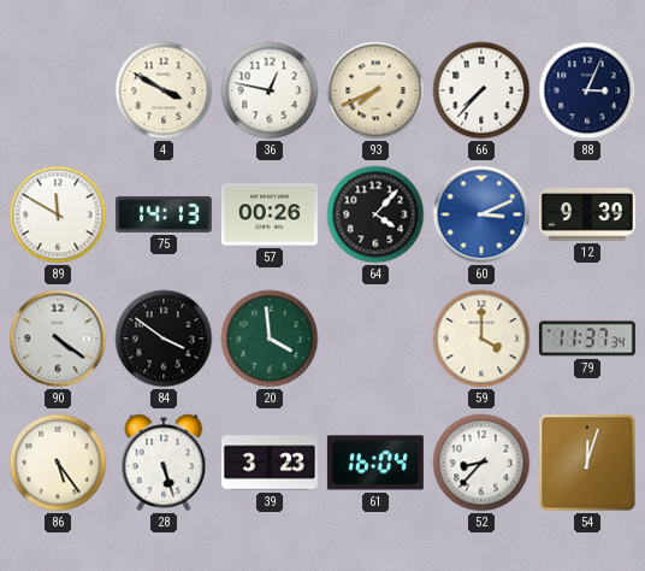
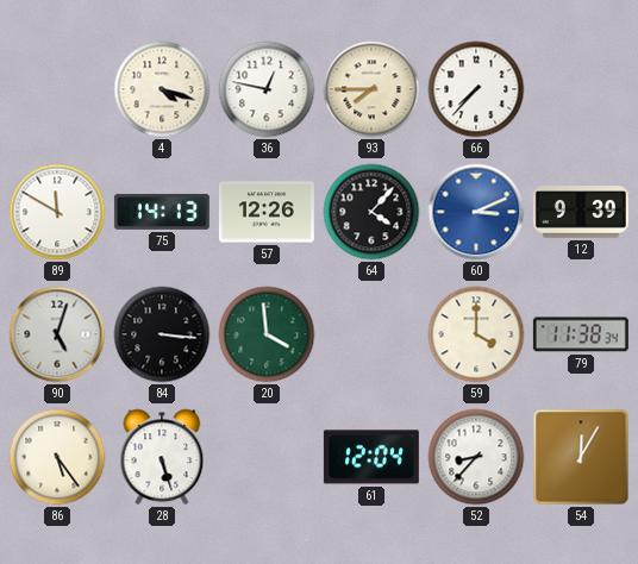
4: 3:50 -> 4:18
93: 7:41 -> 7:45
88: 3:04 -> none
57: 00:26 -> 12:26
90: 4:21 -> 5:03
84: 3:51 -> 3:16
79: 11:37 -> 11:38
39: 3:23 -> none
61: 16:04 -> 12:04
54: 12:03 -> 12:05
